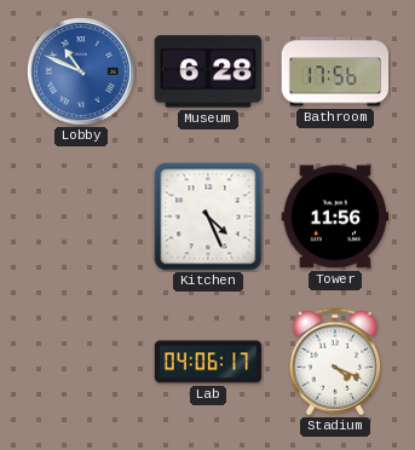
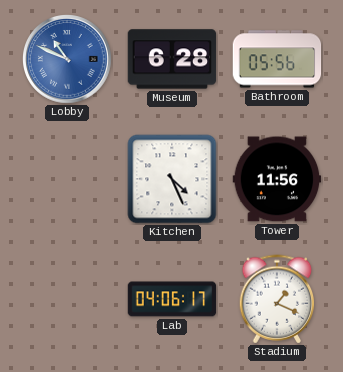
Bathroom: 17:56 -> 05:56
Stadium: 4:19 -> 1:19
